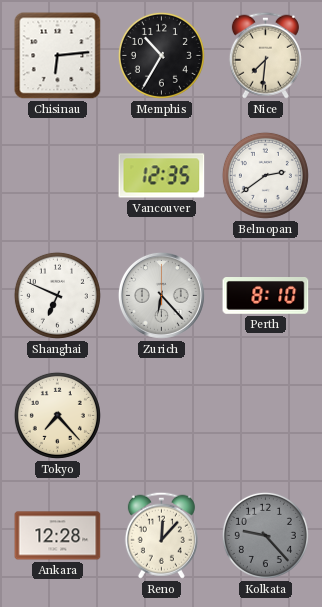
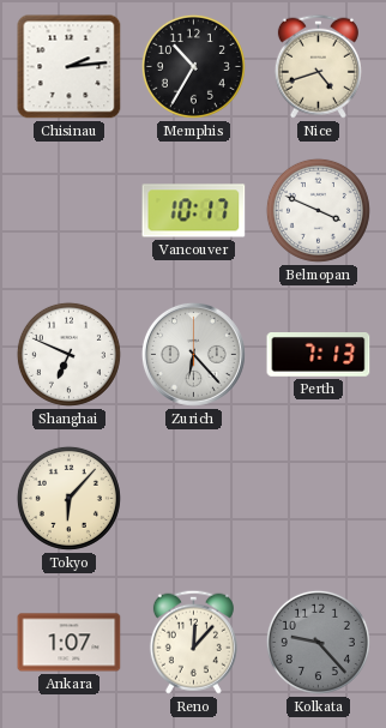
Chisinau: 6:14 -> 2:14
Nice: 7:31 -> 4:42
Vancouver: 12:35 -> 10:17
Belmopan: 2:39 -> 3:49
Perth: 8:10 -> 7:13
Tokyo: 7:23 -> 6:07
Ankara: 12:28 -> 1:07
